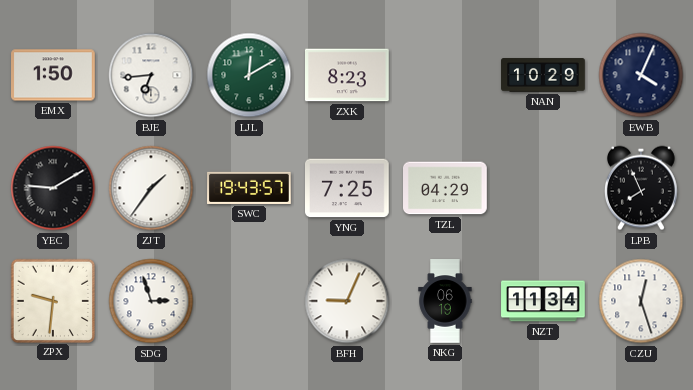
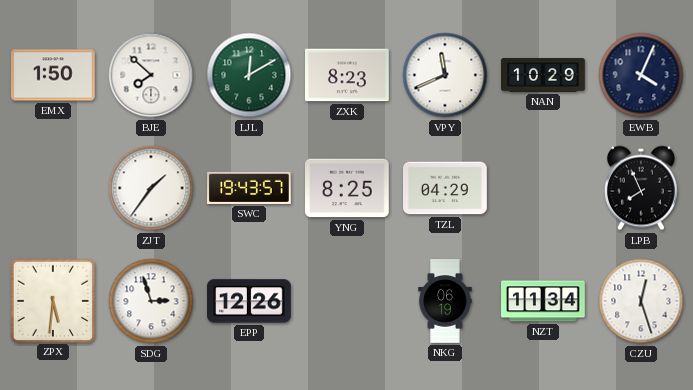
BJE: 6:44 -> 7:52
VPY: none -> 11:41
YEC: 9:10 -> none
YNG: 7:25 -> 8:25
ZPX: 9:31 -> 5:31
EPP: none -> 12:26
BFH: 9:04 -> none
